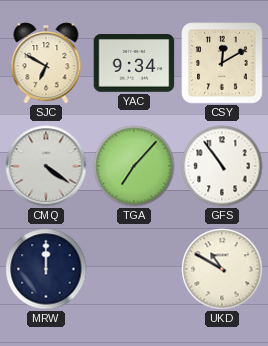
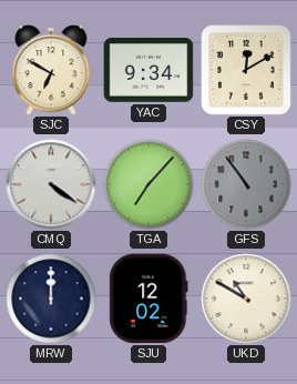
GFS dial: white -> grey
SJU: none -> 12:02
